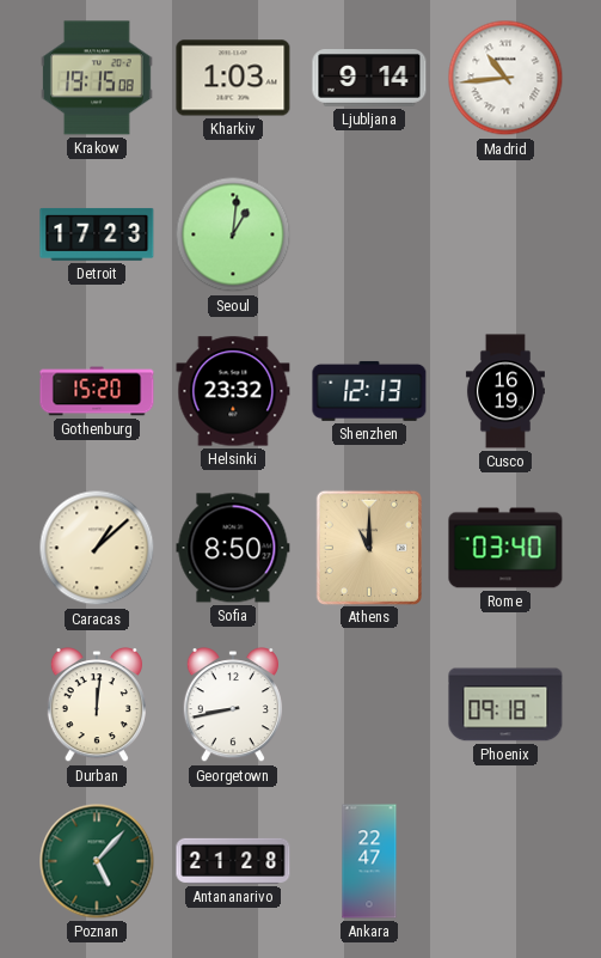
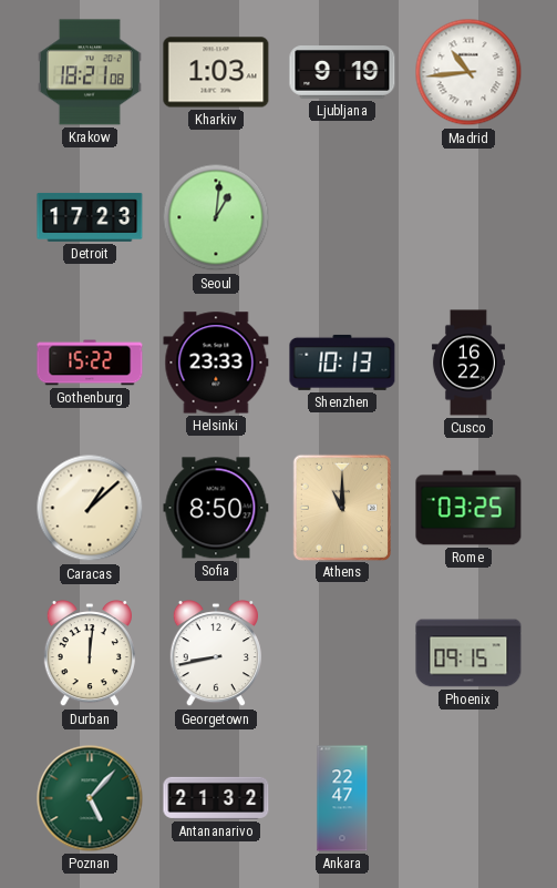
Krakow: 19:15 -> 18:21
Ljubljana: 9:14 -> 9:19
Gothenburg: 15:20 -> 15:22
Helsinki: 23:32 -> 23:33
Shenzhen: 12:13 -> 10:13
Cusco: 16:19 -> 16:22
Rome: 03:40 -> 03:25
Phoenix: 09:18 -> 09:15
Antananarivo: 21:28 -> 21:32
